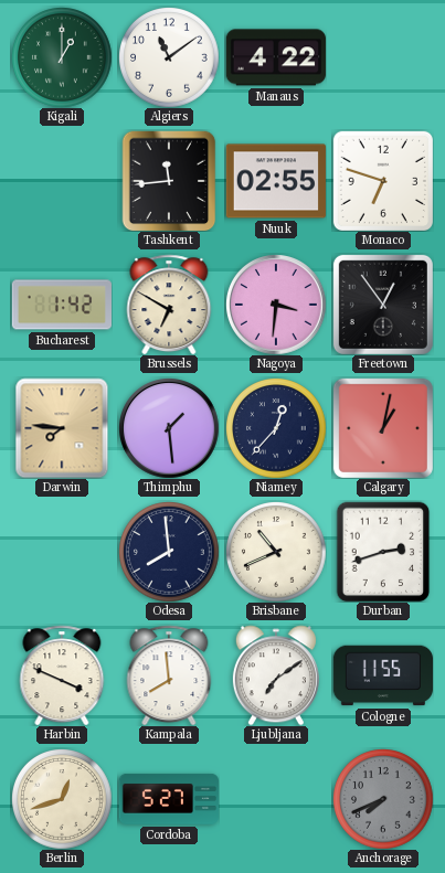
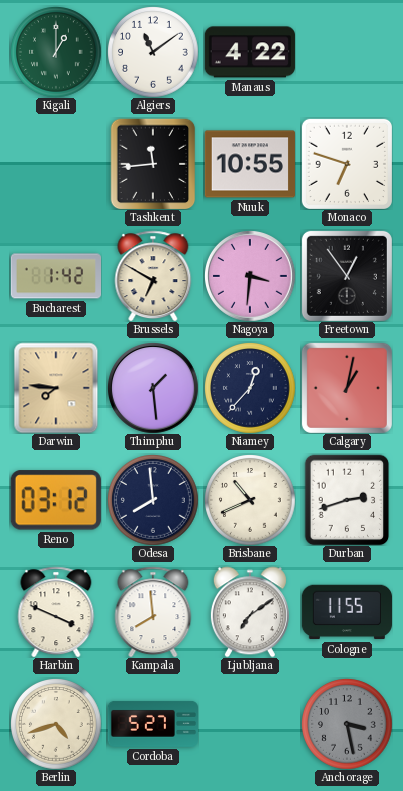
Nuuk: 02:55 -> 10:55
Reno: none -> 03:12
Berlin: 12:42 -> 4:42
Anchorage: 7:41 -> 3:28
